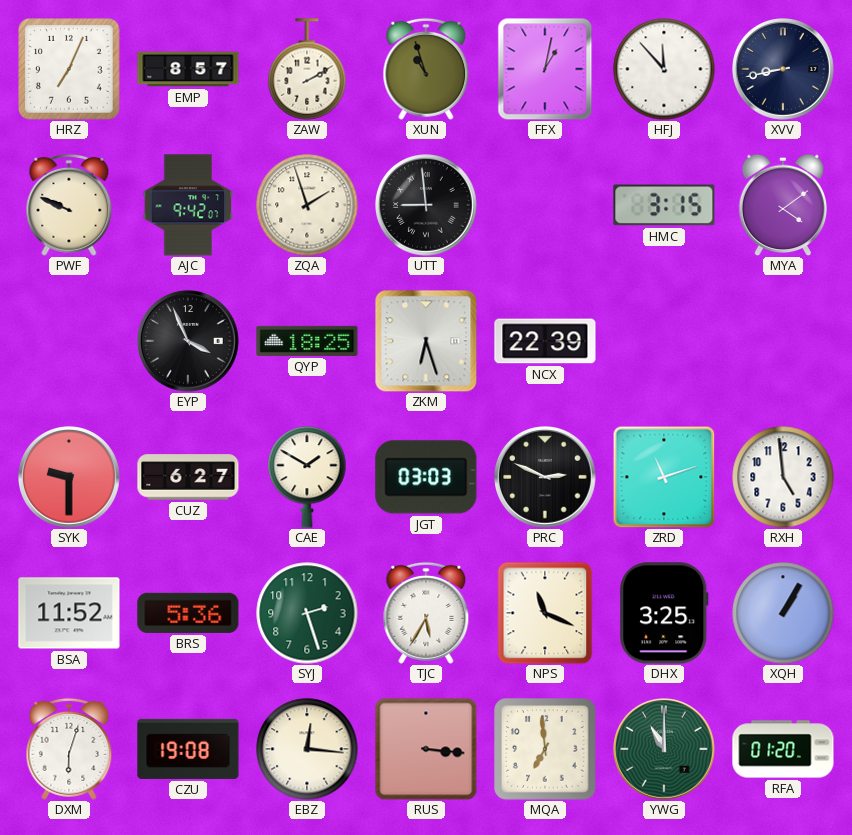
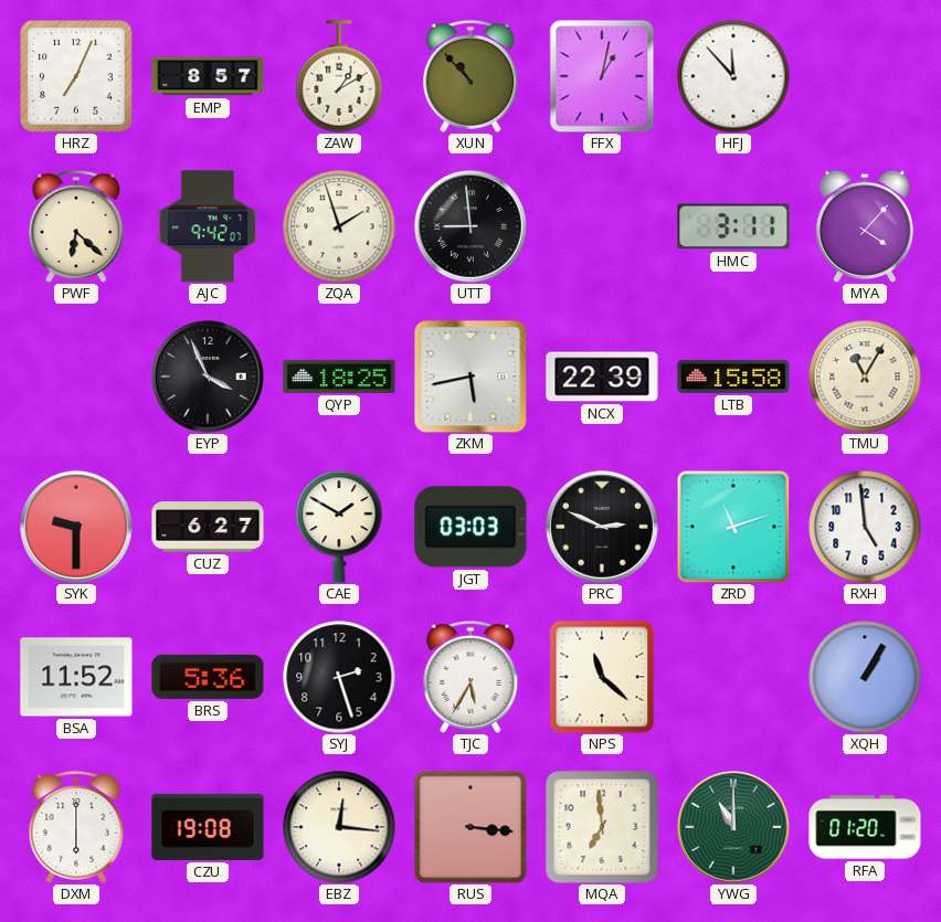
ZAW: 2:10 -> 1:10
XUN: 10:57 -> 10:53
XVV: 8:43 -> none
PWF: 9:49 -> 6:22
HMC: 3:15 -> 3:11
MYA: 4:09 -> 4:07
ZKM: 6:27 -> 5:43
LTB: none -> 15:58
TMU: none -> 11:05
SYJ dial: green -> black
NPS: 11:19 -> 11:22
DHX: 3:25 -> none
DXM: 6:03 -> 6:00
